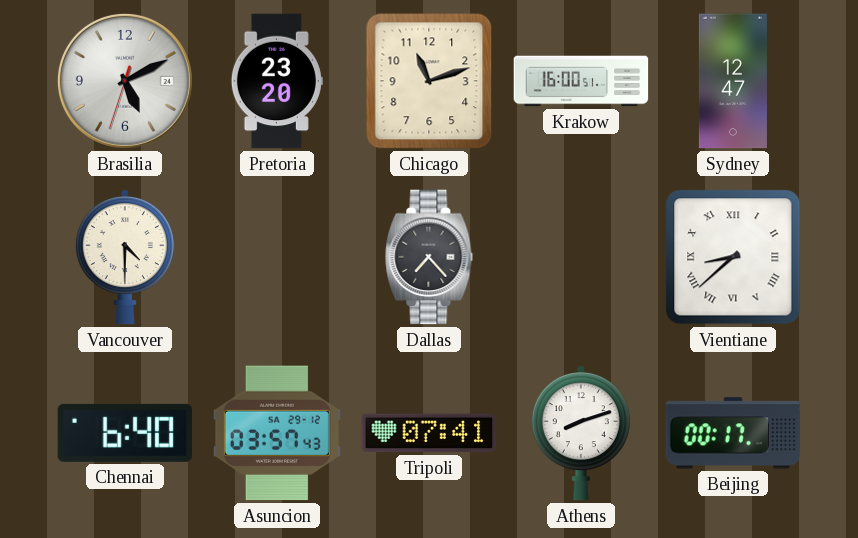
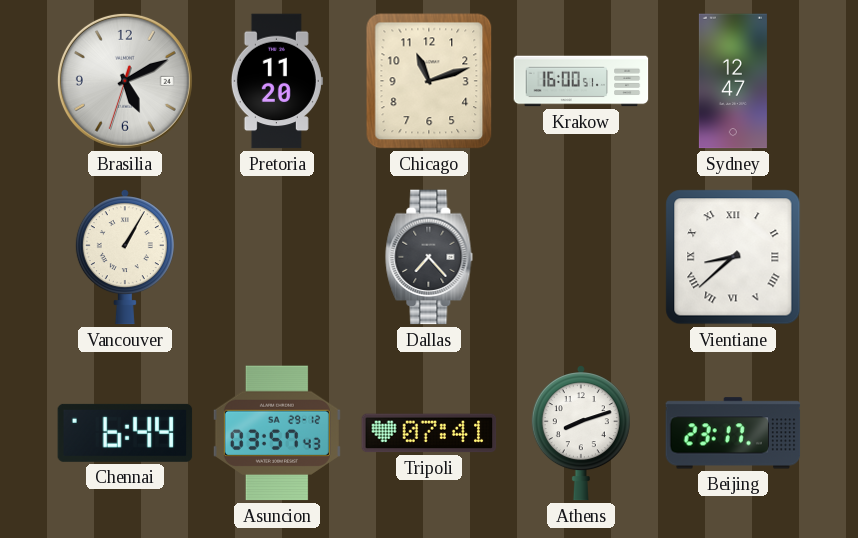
Pretoria: 23:20 -> 11:20
Vancouver: 4:30 -> 1:05
Chennai: 6:40 -> 6:44
Beijing: 00:17 -> 23:17
